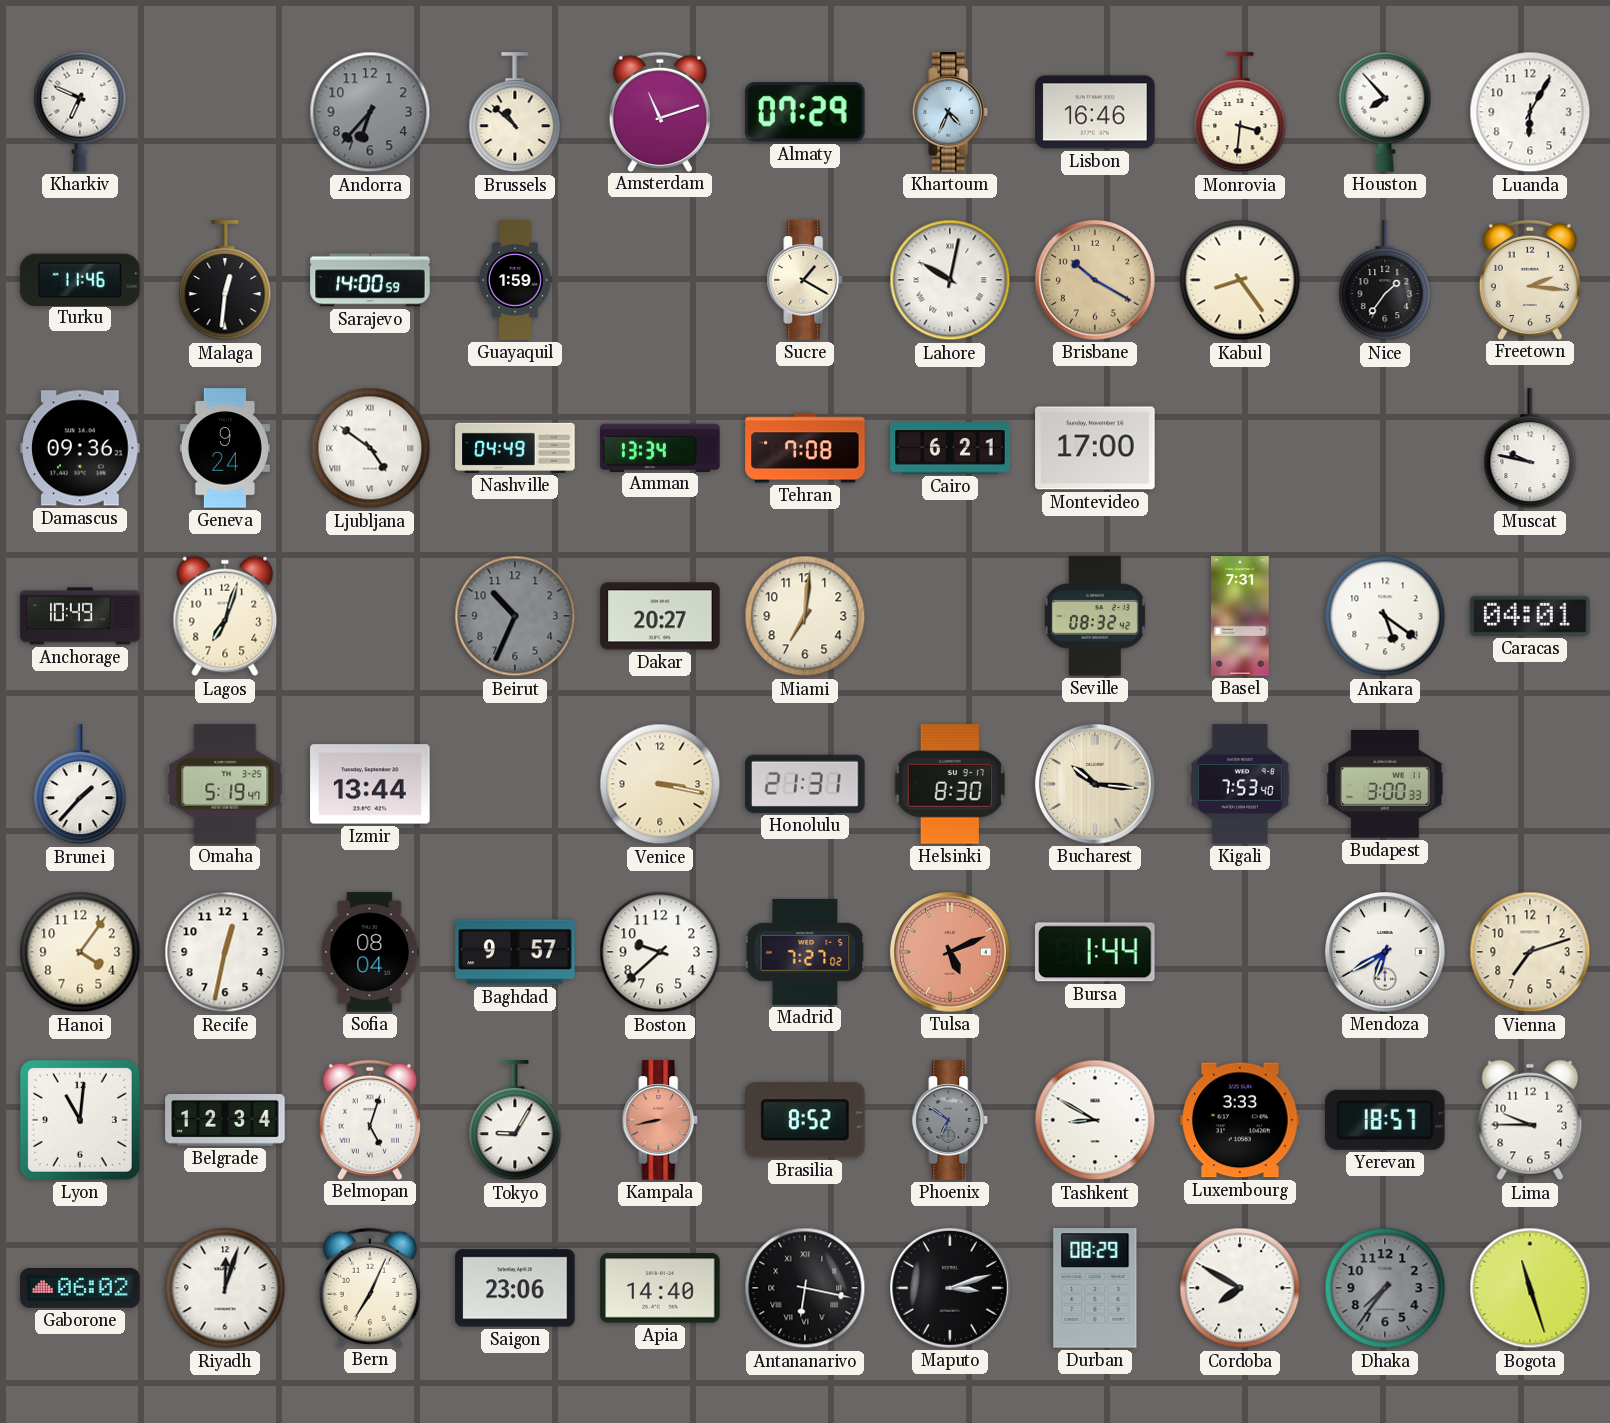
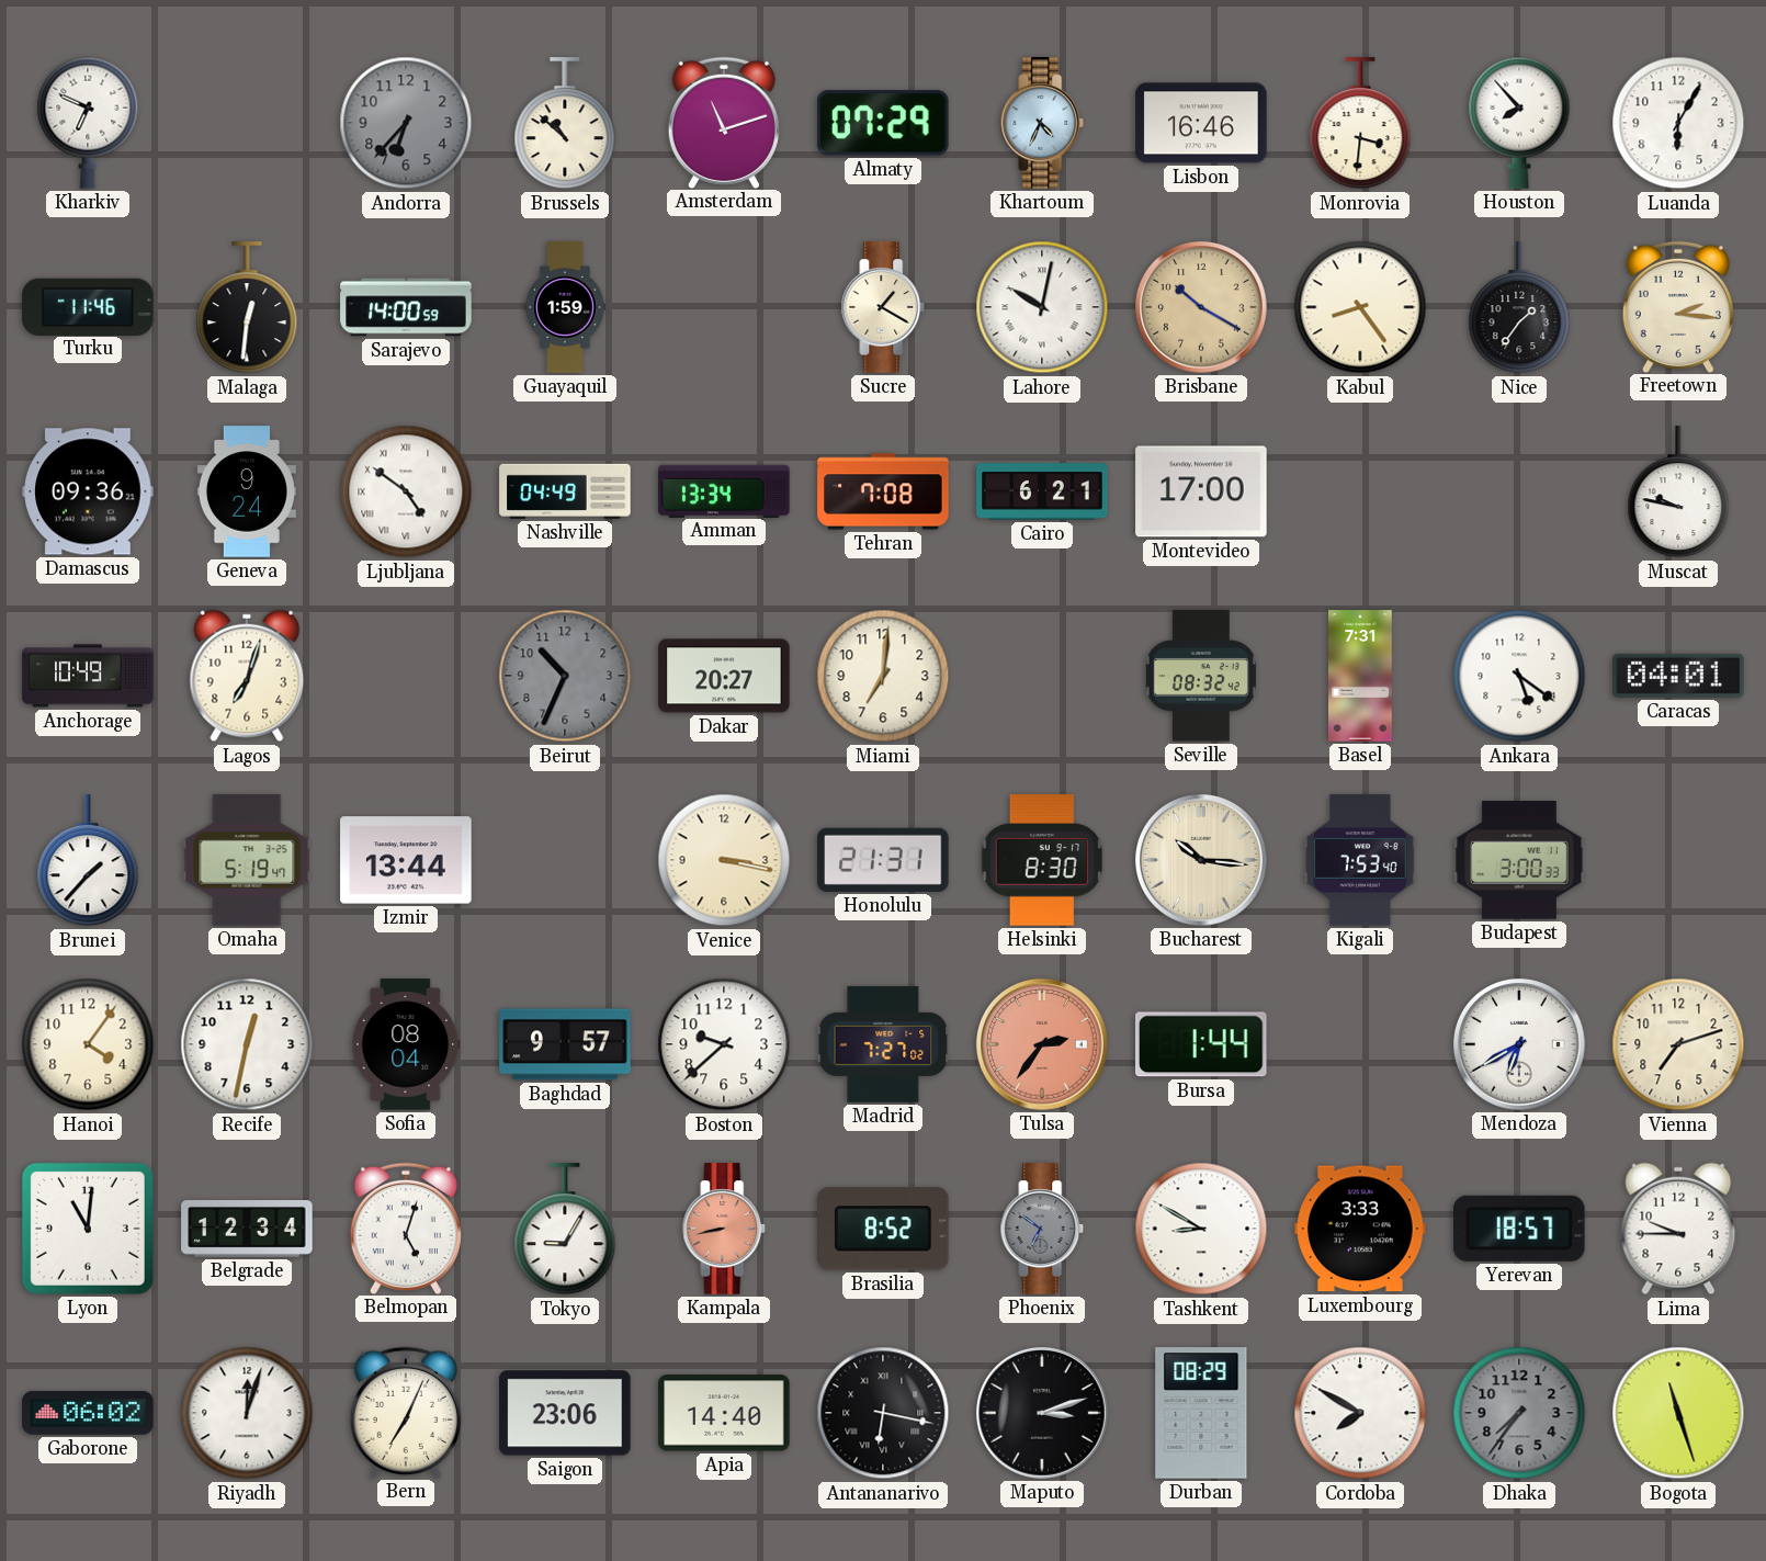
Tulsa: 5:11 -> 2:36
